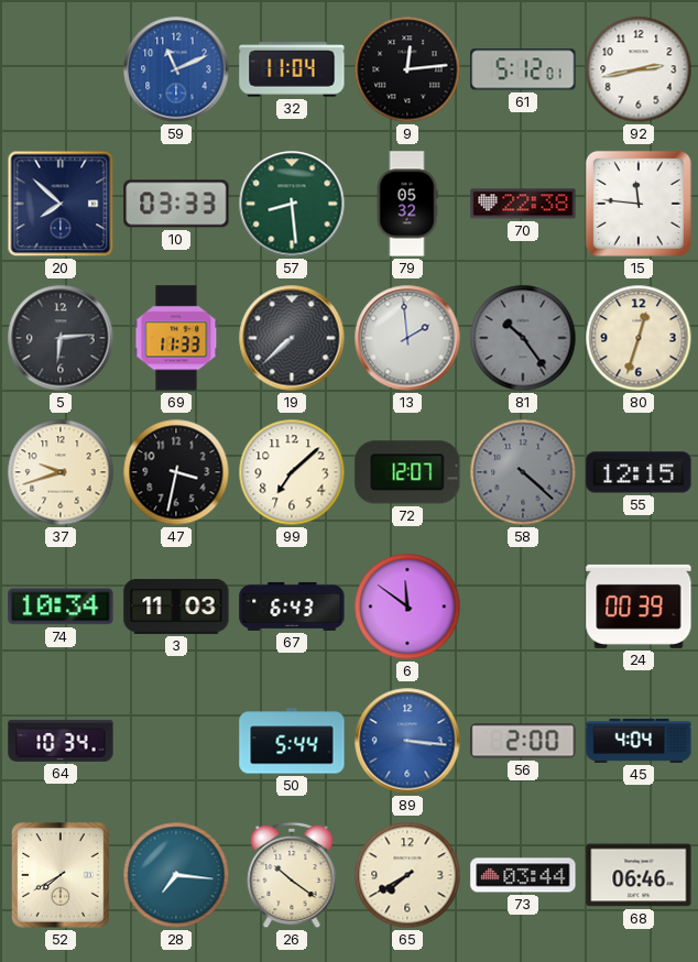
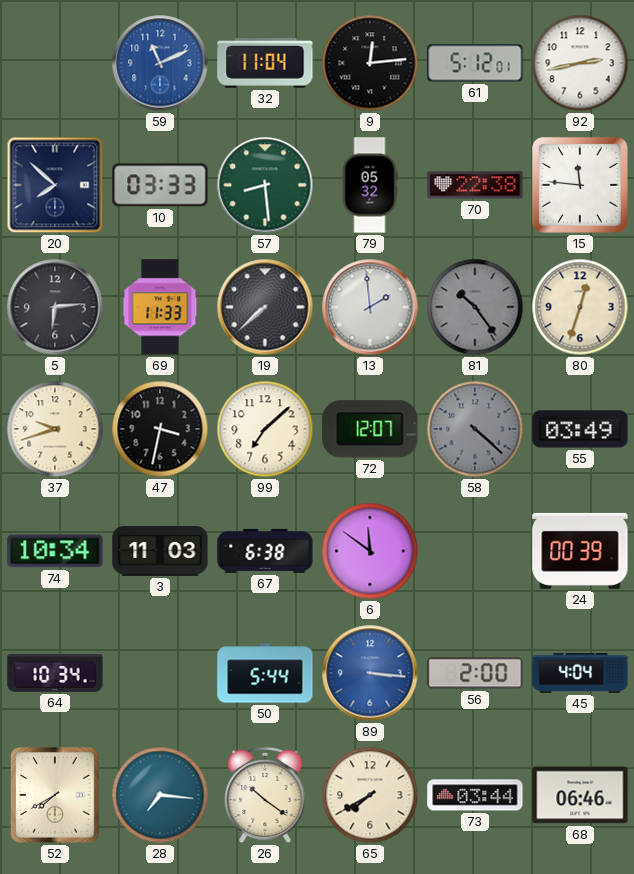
55: 12:15 -> 03:49
67: 6:43 -> 6:38
